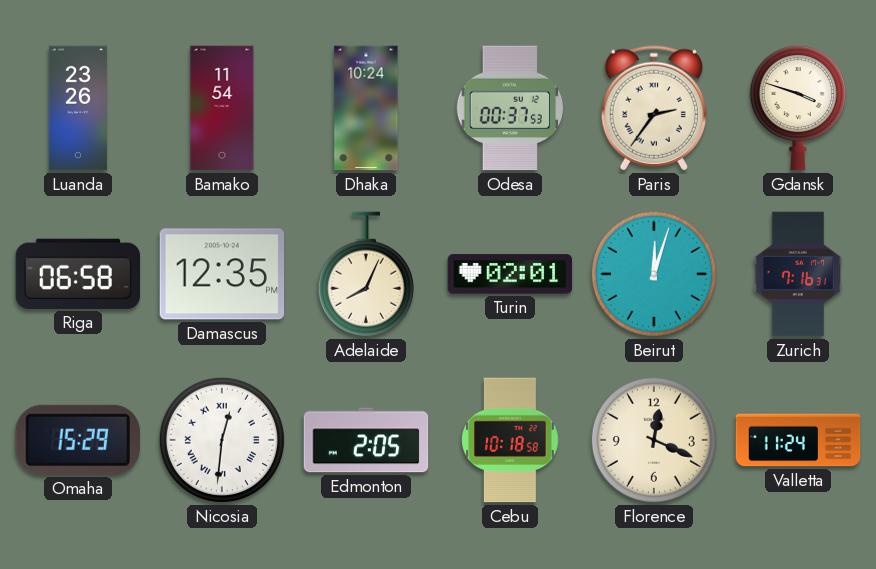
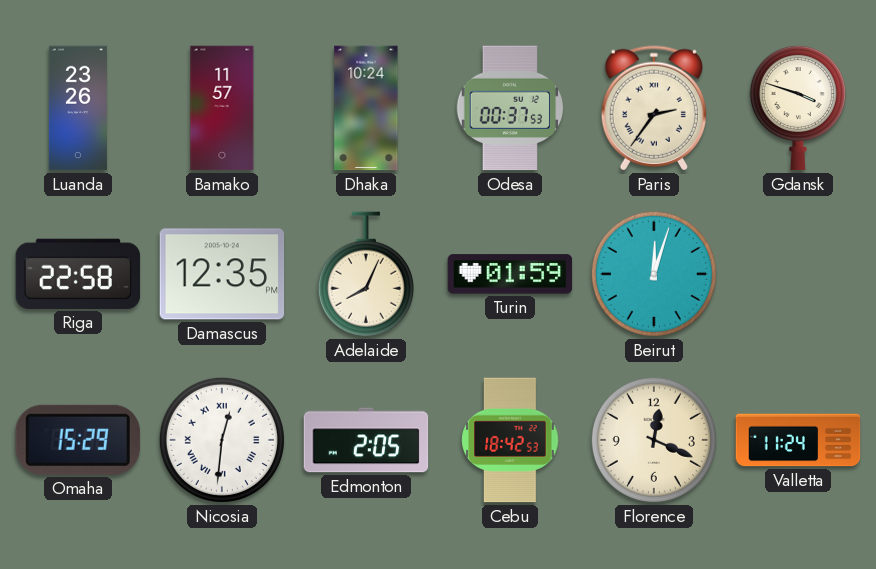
Bamako: 11:54 -> 11:57
Riga: 06:58 -> 22:58
Turin: 02:01 -> 01:59
Zurich: 7:16 -> none
Cebu: 10:18 -> 18:42
